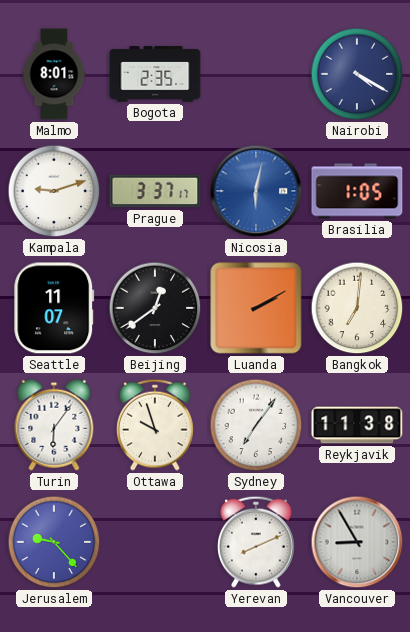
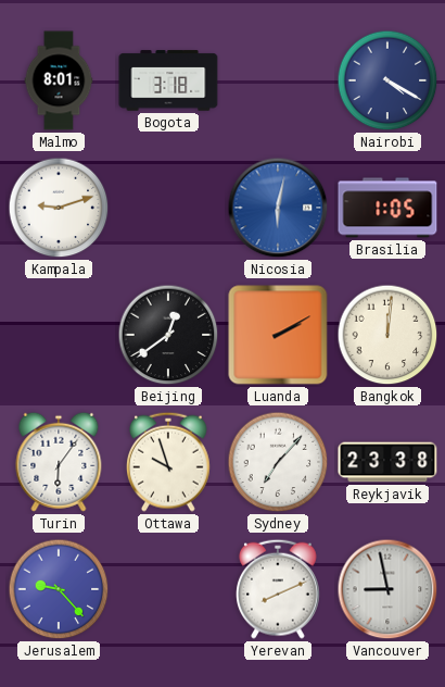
Bogota: 2:35 -> 3:18
Prague: 3:37 -> none
Seattle: 11:07 -> none
Bangkok: 7:01 -> 12:01
Sydney: 7:06 -> 7:07
Reykjavik: 11:38 -> 23:38
Vancouver: 8:55 -> 8:58
